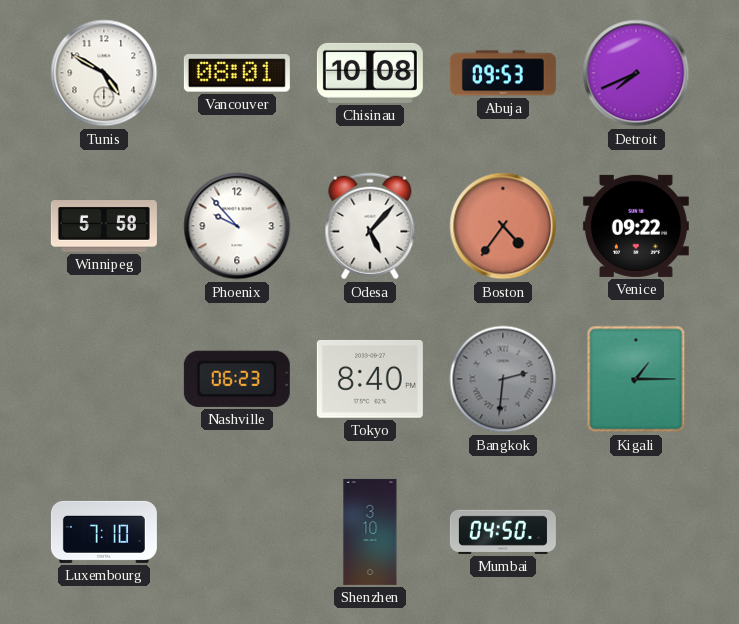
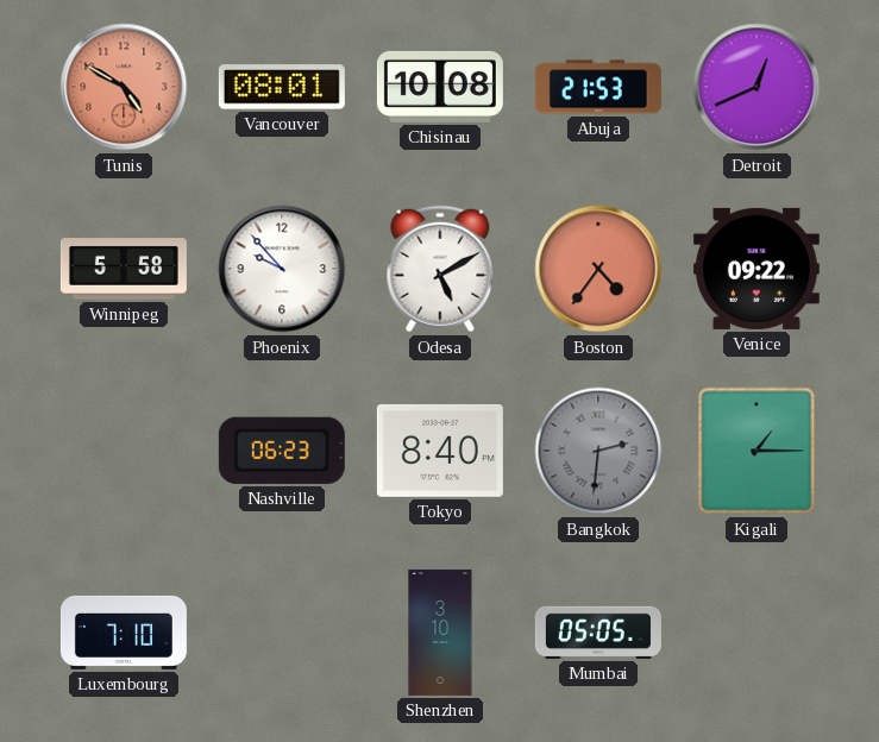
Tunis dial: white -> salmon
Abuja: 09:53 -> 21:53
Detroit: 7:41 -> 12:41
Odesa: 5:07 -> 5:10
Mumbai: 04:50 -> 05:05
